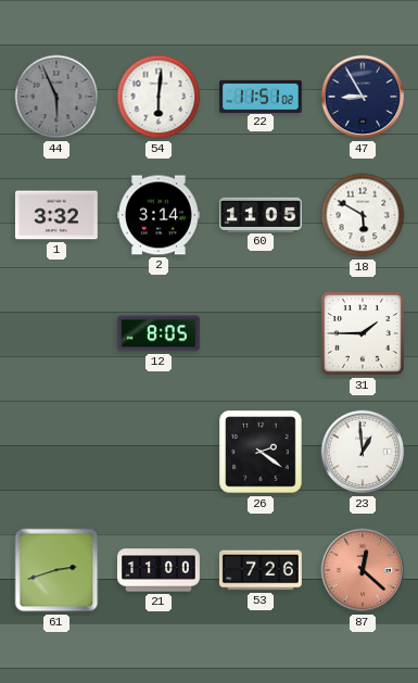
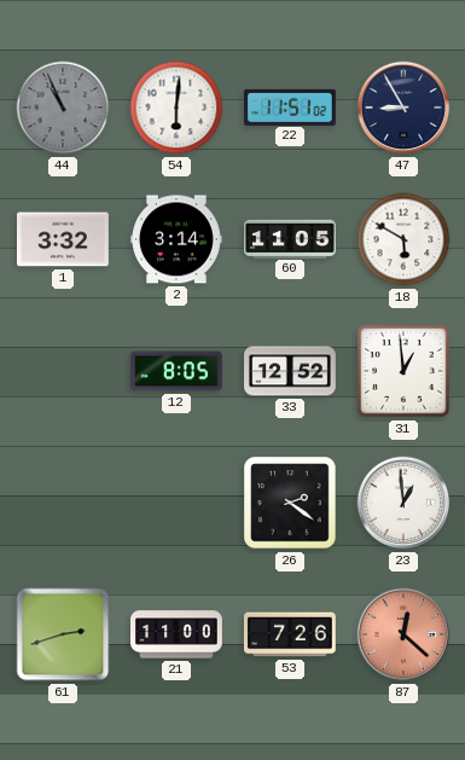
44: 5:56 -> 10:56
33: none -> 12:52
31: 1:45 -> 12:59
